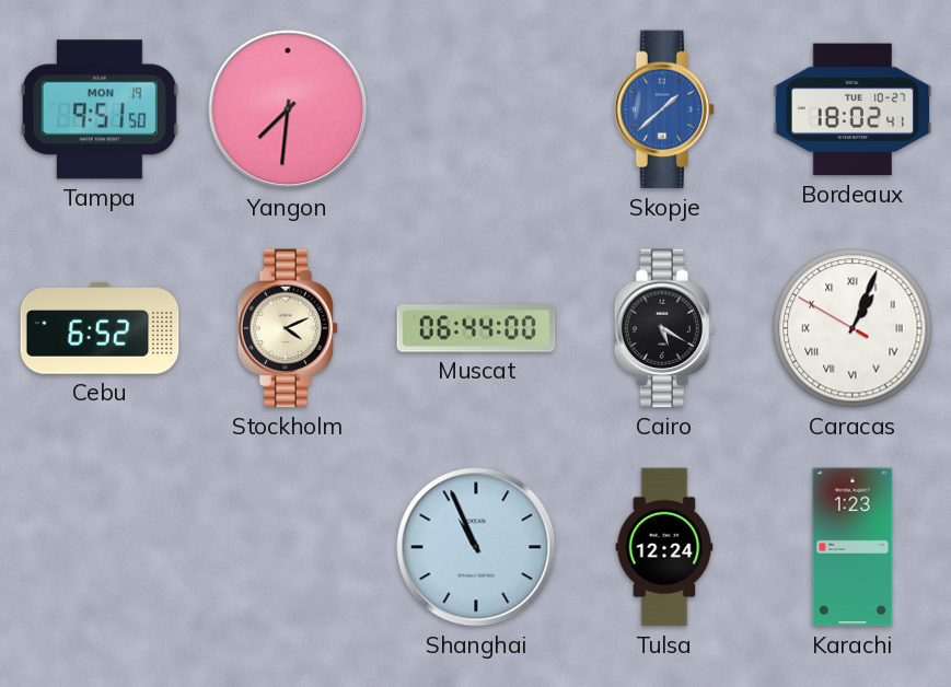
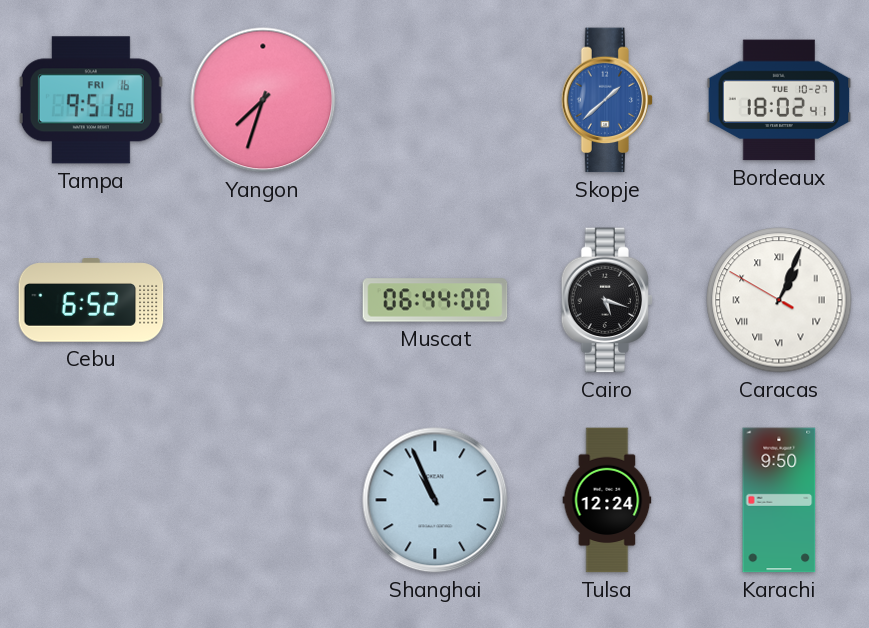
Tampa date: MON 19 -> FRI 16
Yangon: 7:31 -> 7:33
Stockholm: 4:11 -> none
Cairo: 5:20 -> 5:18
Karachi: 1:23 -> 9:50
